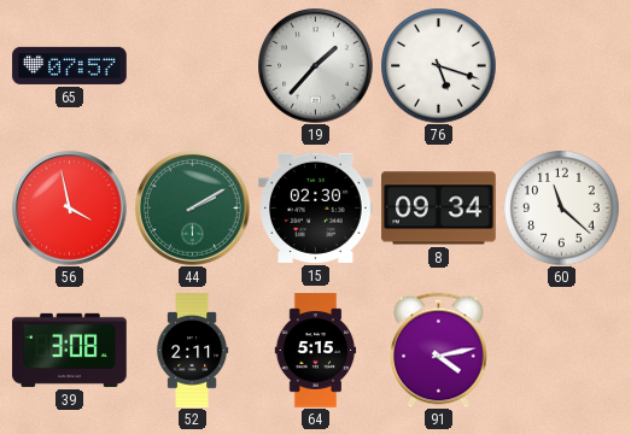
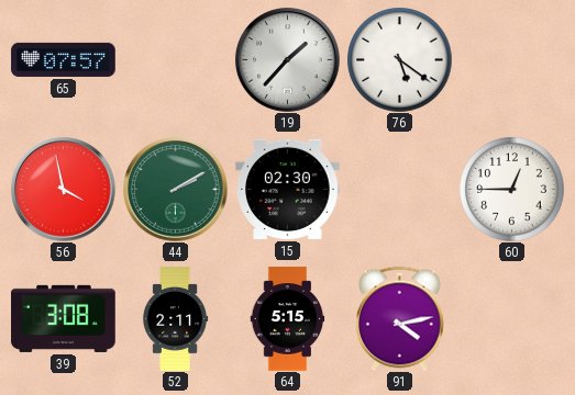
76: 5:18 -> 5:21
8: 09:34 -> none
60: 11:22 -> 12:45
